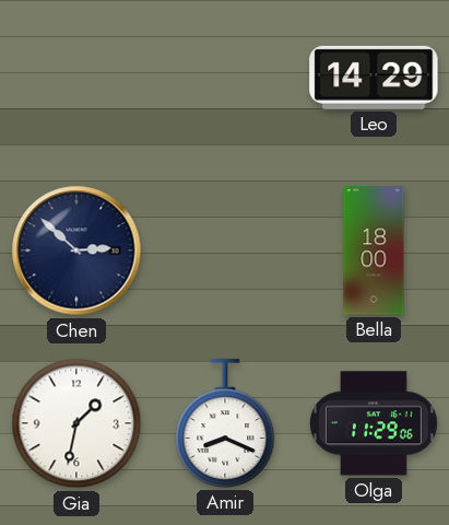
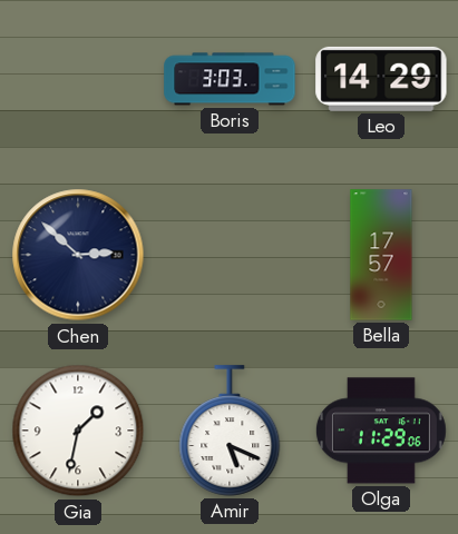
Boris: none -> 3:03
Bella: 18:00 -> 17:57
Amir: 8:19 -> 5:19
